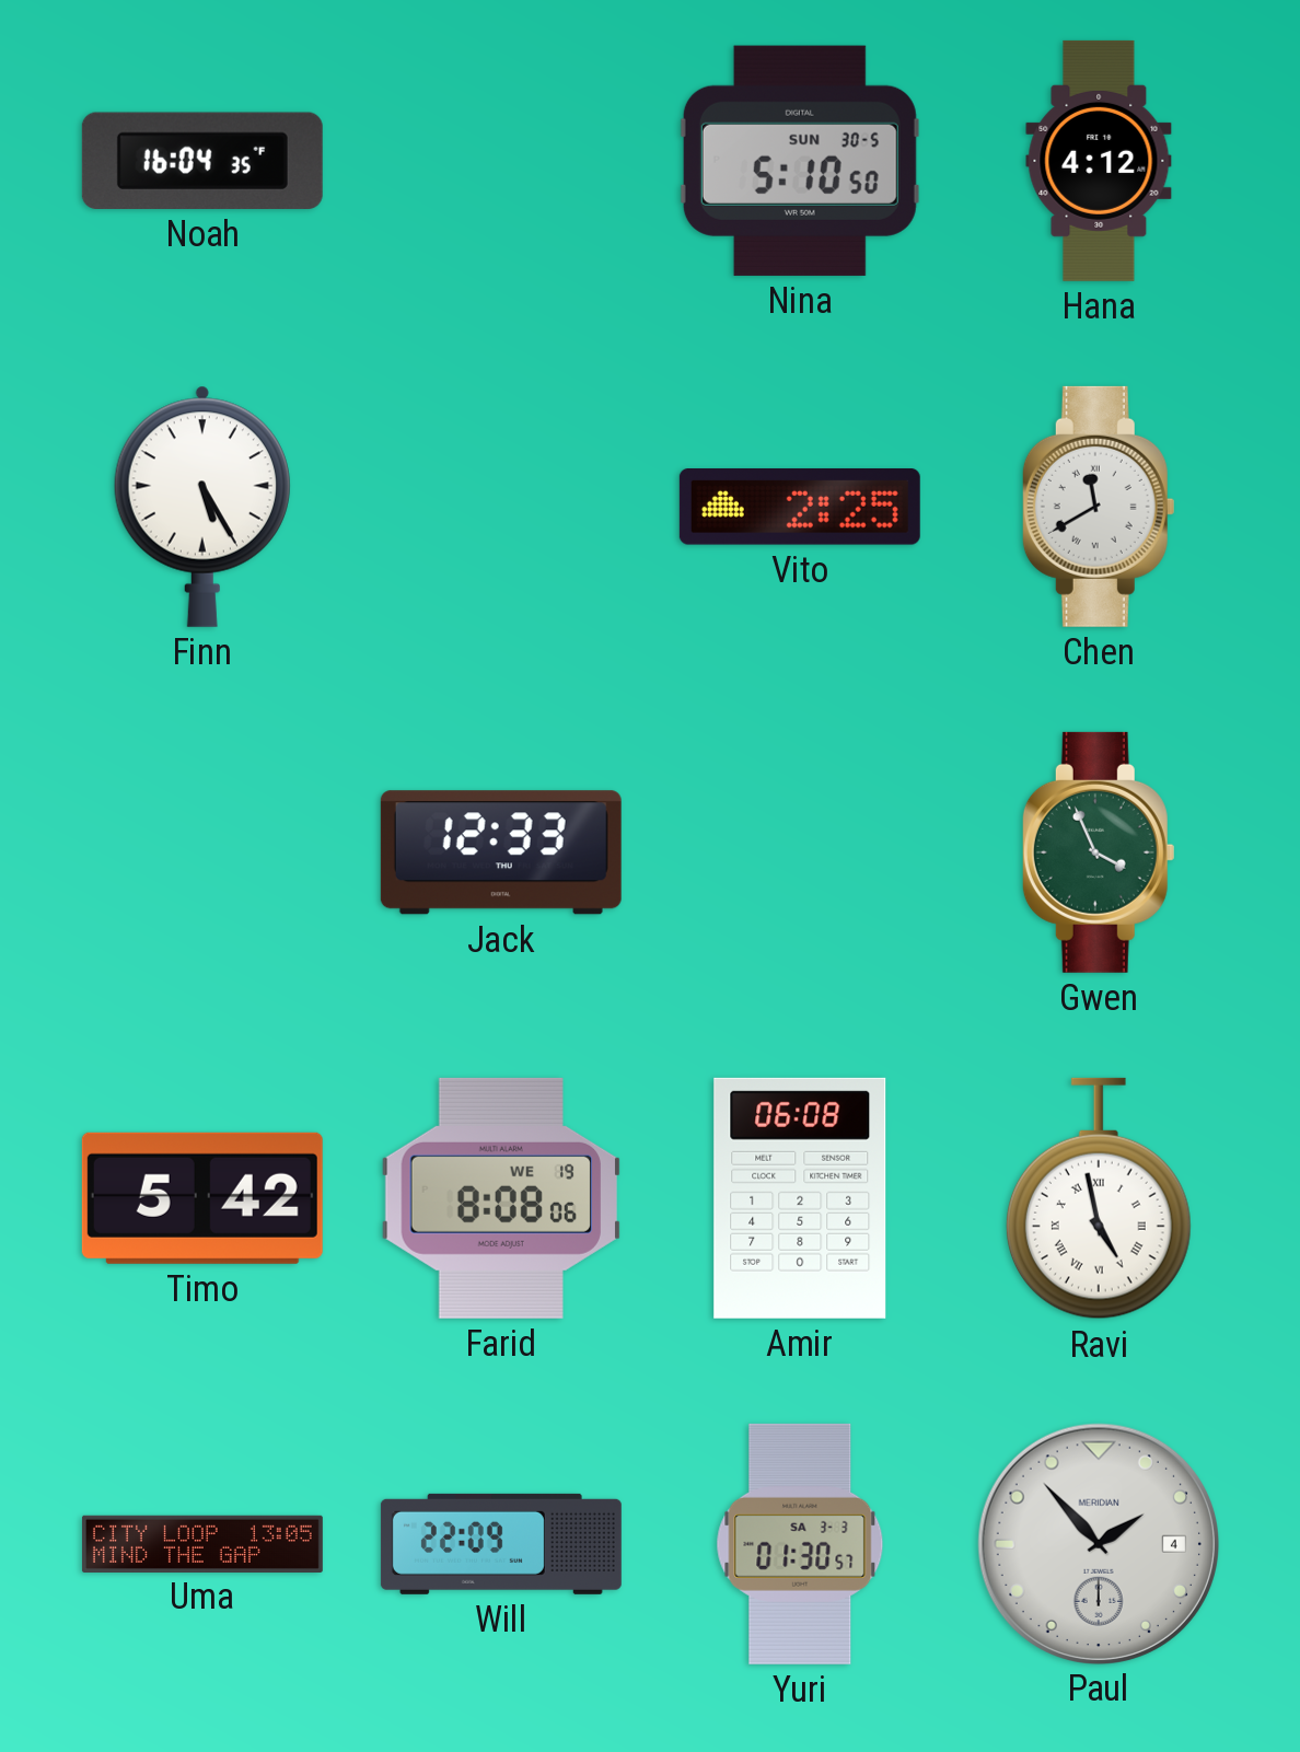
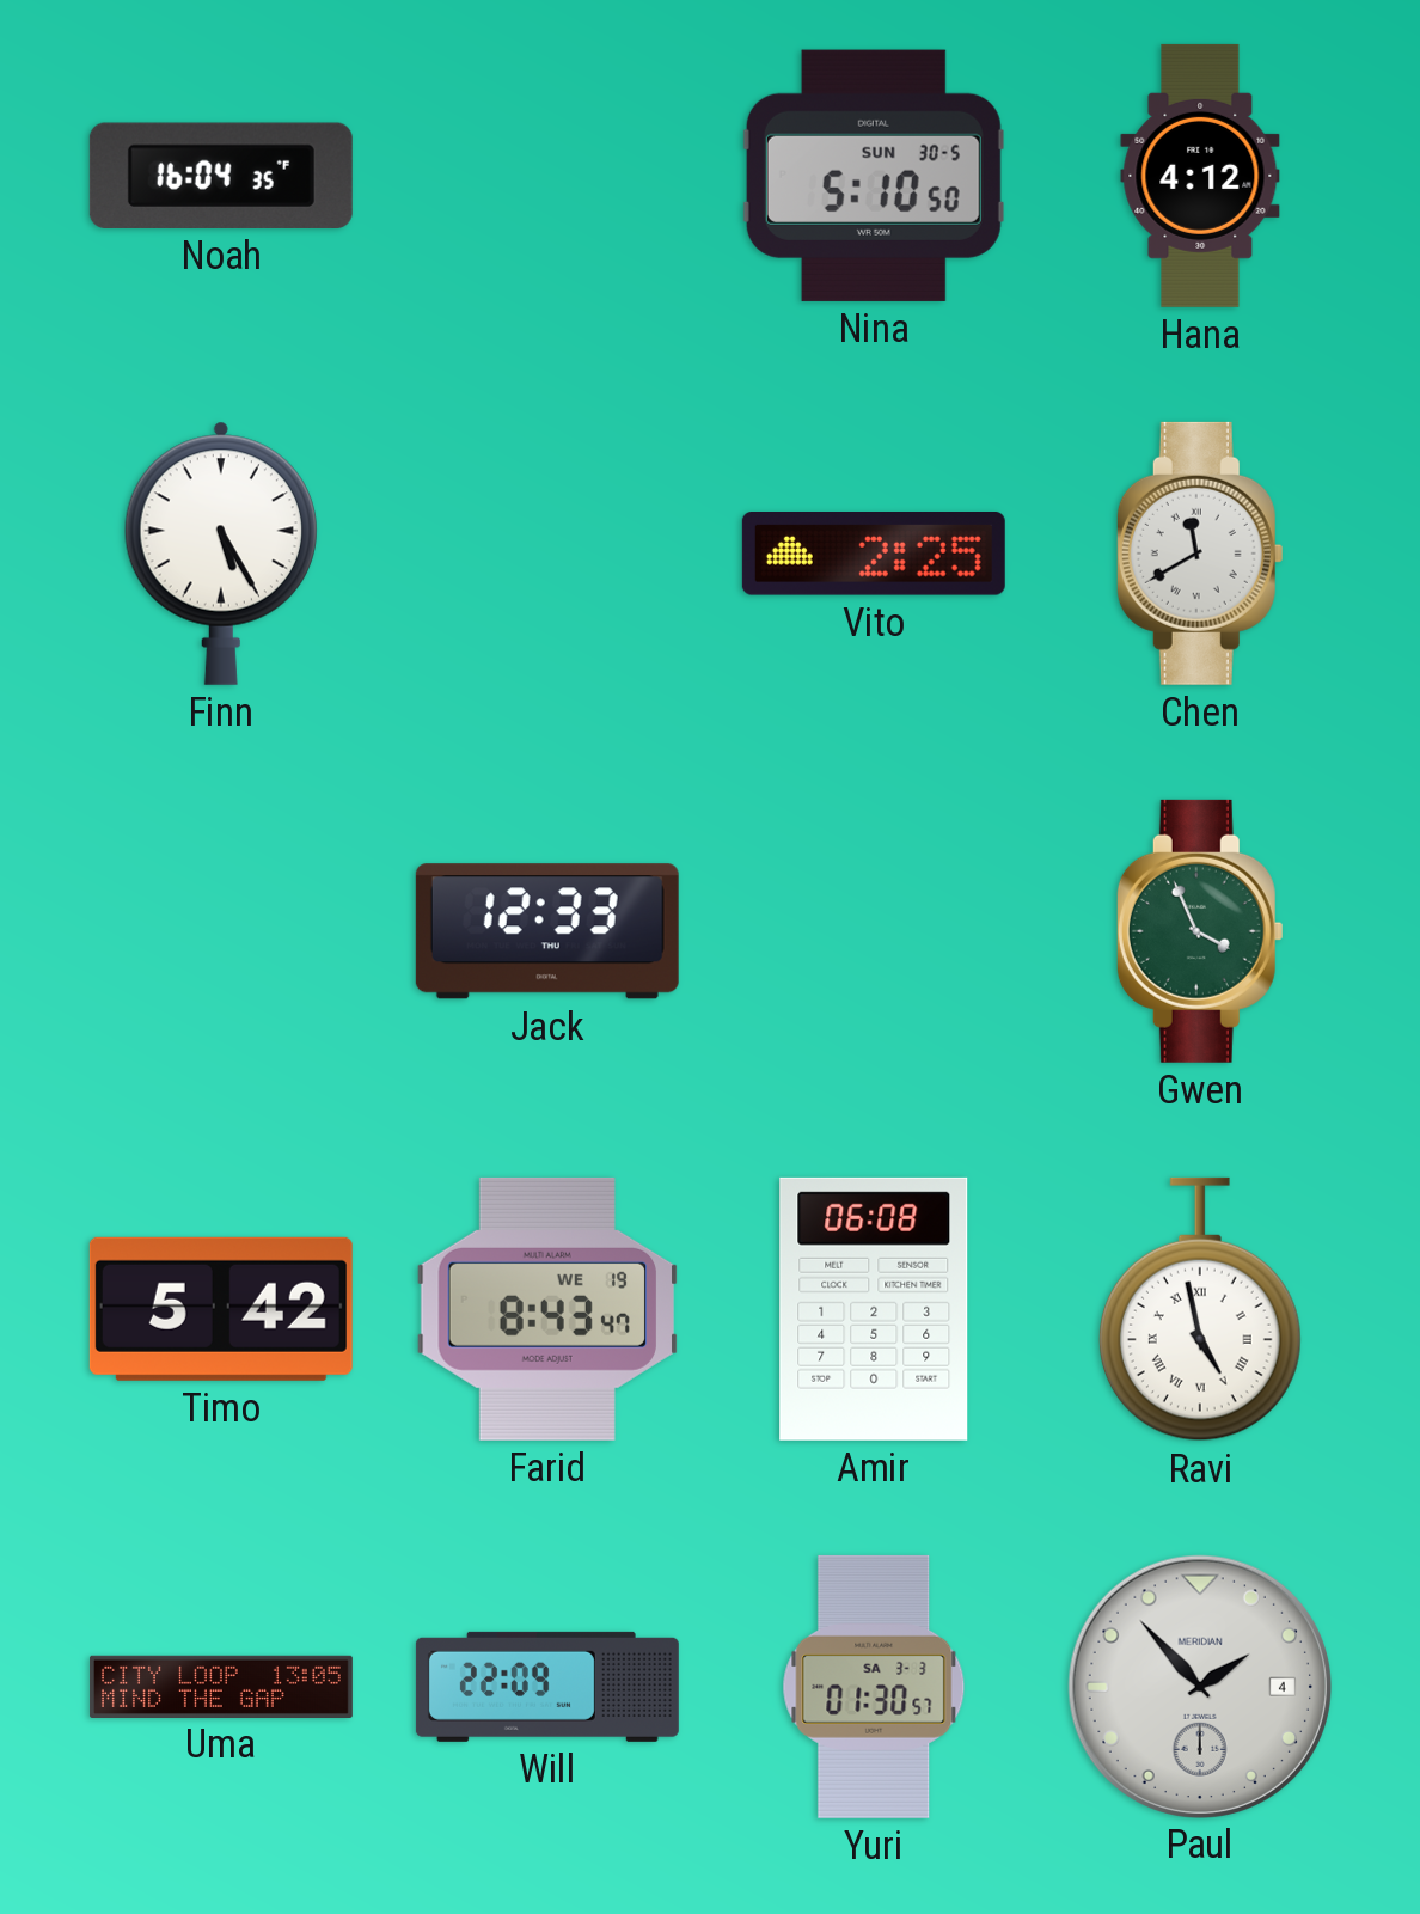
Farid: 8:08 -> 8:43
